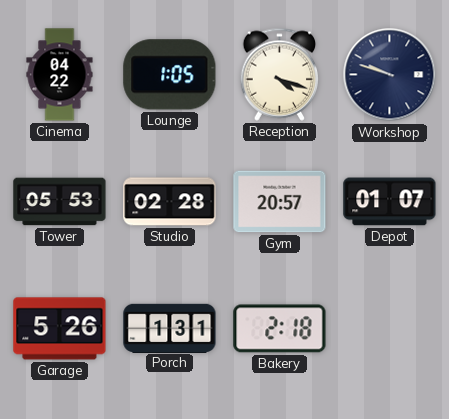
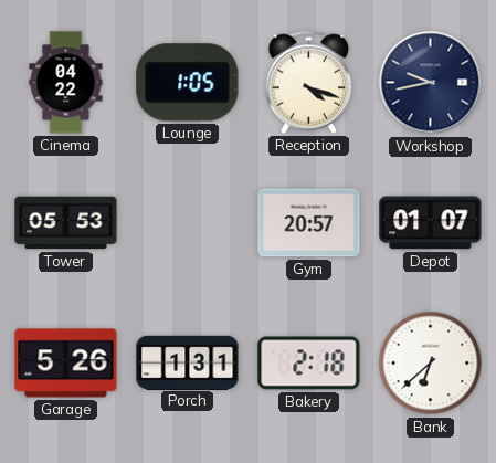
Workshop: 9:48 -> 9:43
Studio: 02:28 -> none
Bank: none -> 6:38
